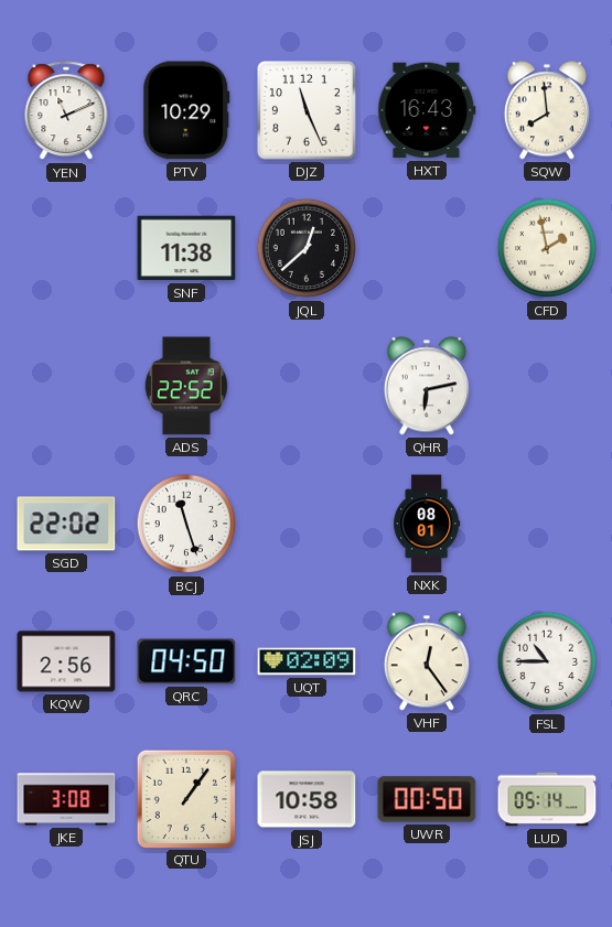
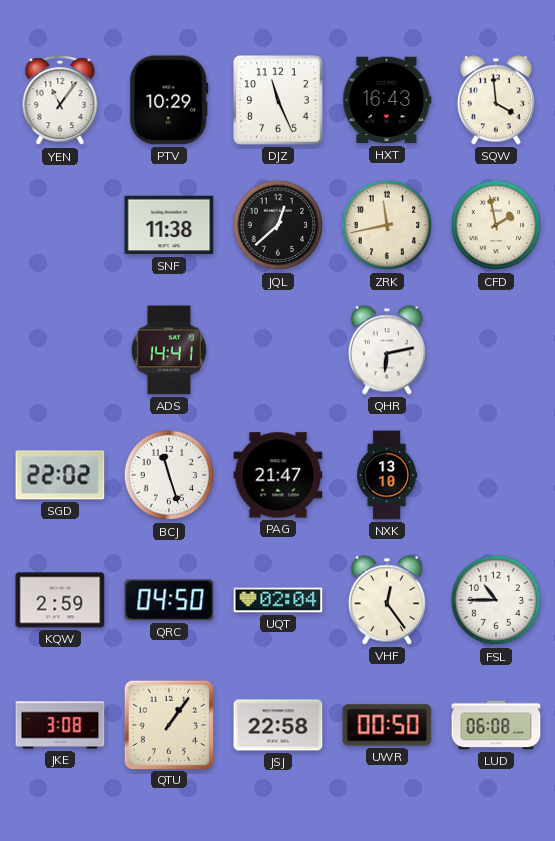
YEN: 11:11 -> 11:06
SQW: 7:59 -> 3:59
ZRK: none -> 11:43
ADS: 22:52 -> 14:41
PAG: none -> 21:47
NXK: 08:01 -> 13:10
KQW: 2:56 -> 2:59
UQT: 02:09 -> 02:04
JSJ: 10:58 -> 22:58
LUD: 05:14 -> 06:08
